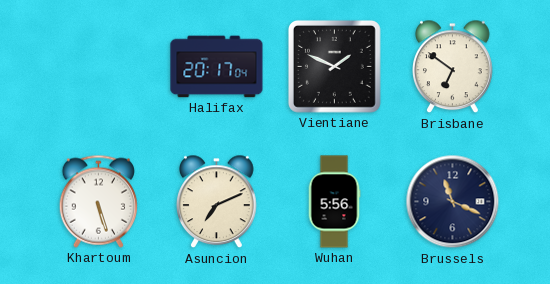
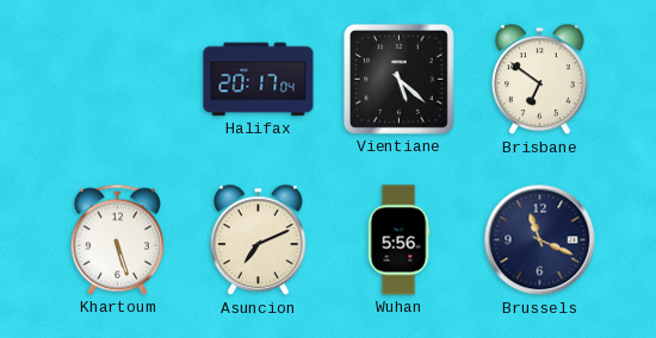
Vientiane: 1:49 -> 5:22
